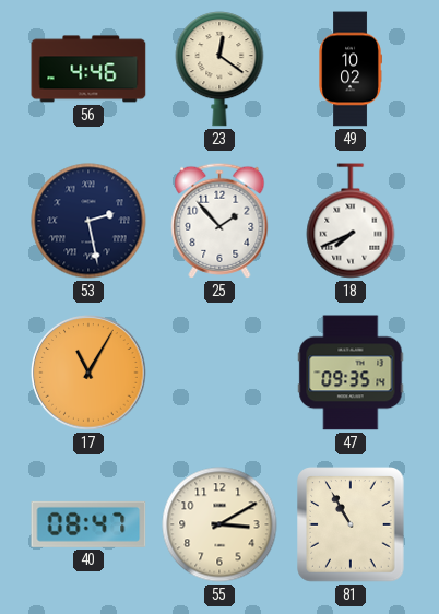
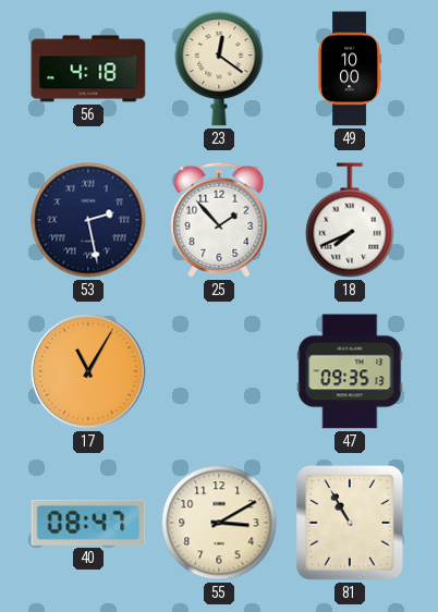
56: 4:46 -> 4:18
49: 10:02 -> 10:00
47: 09:35:14 -> 09:35:13
